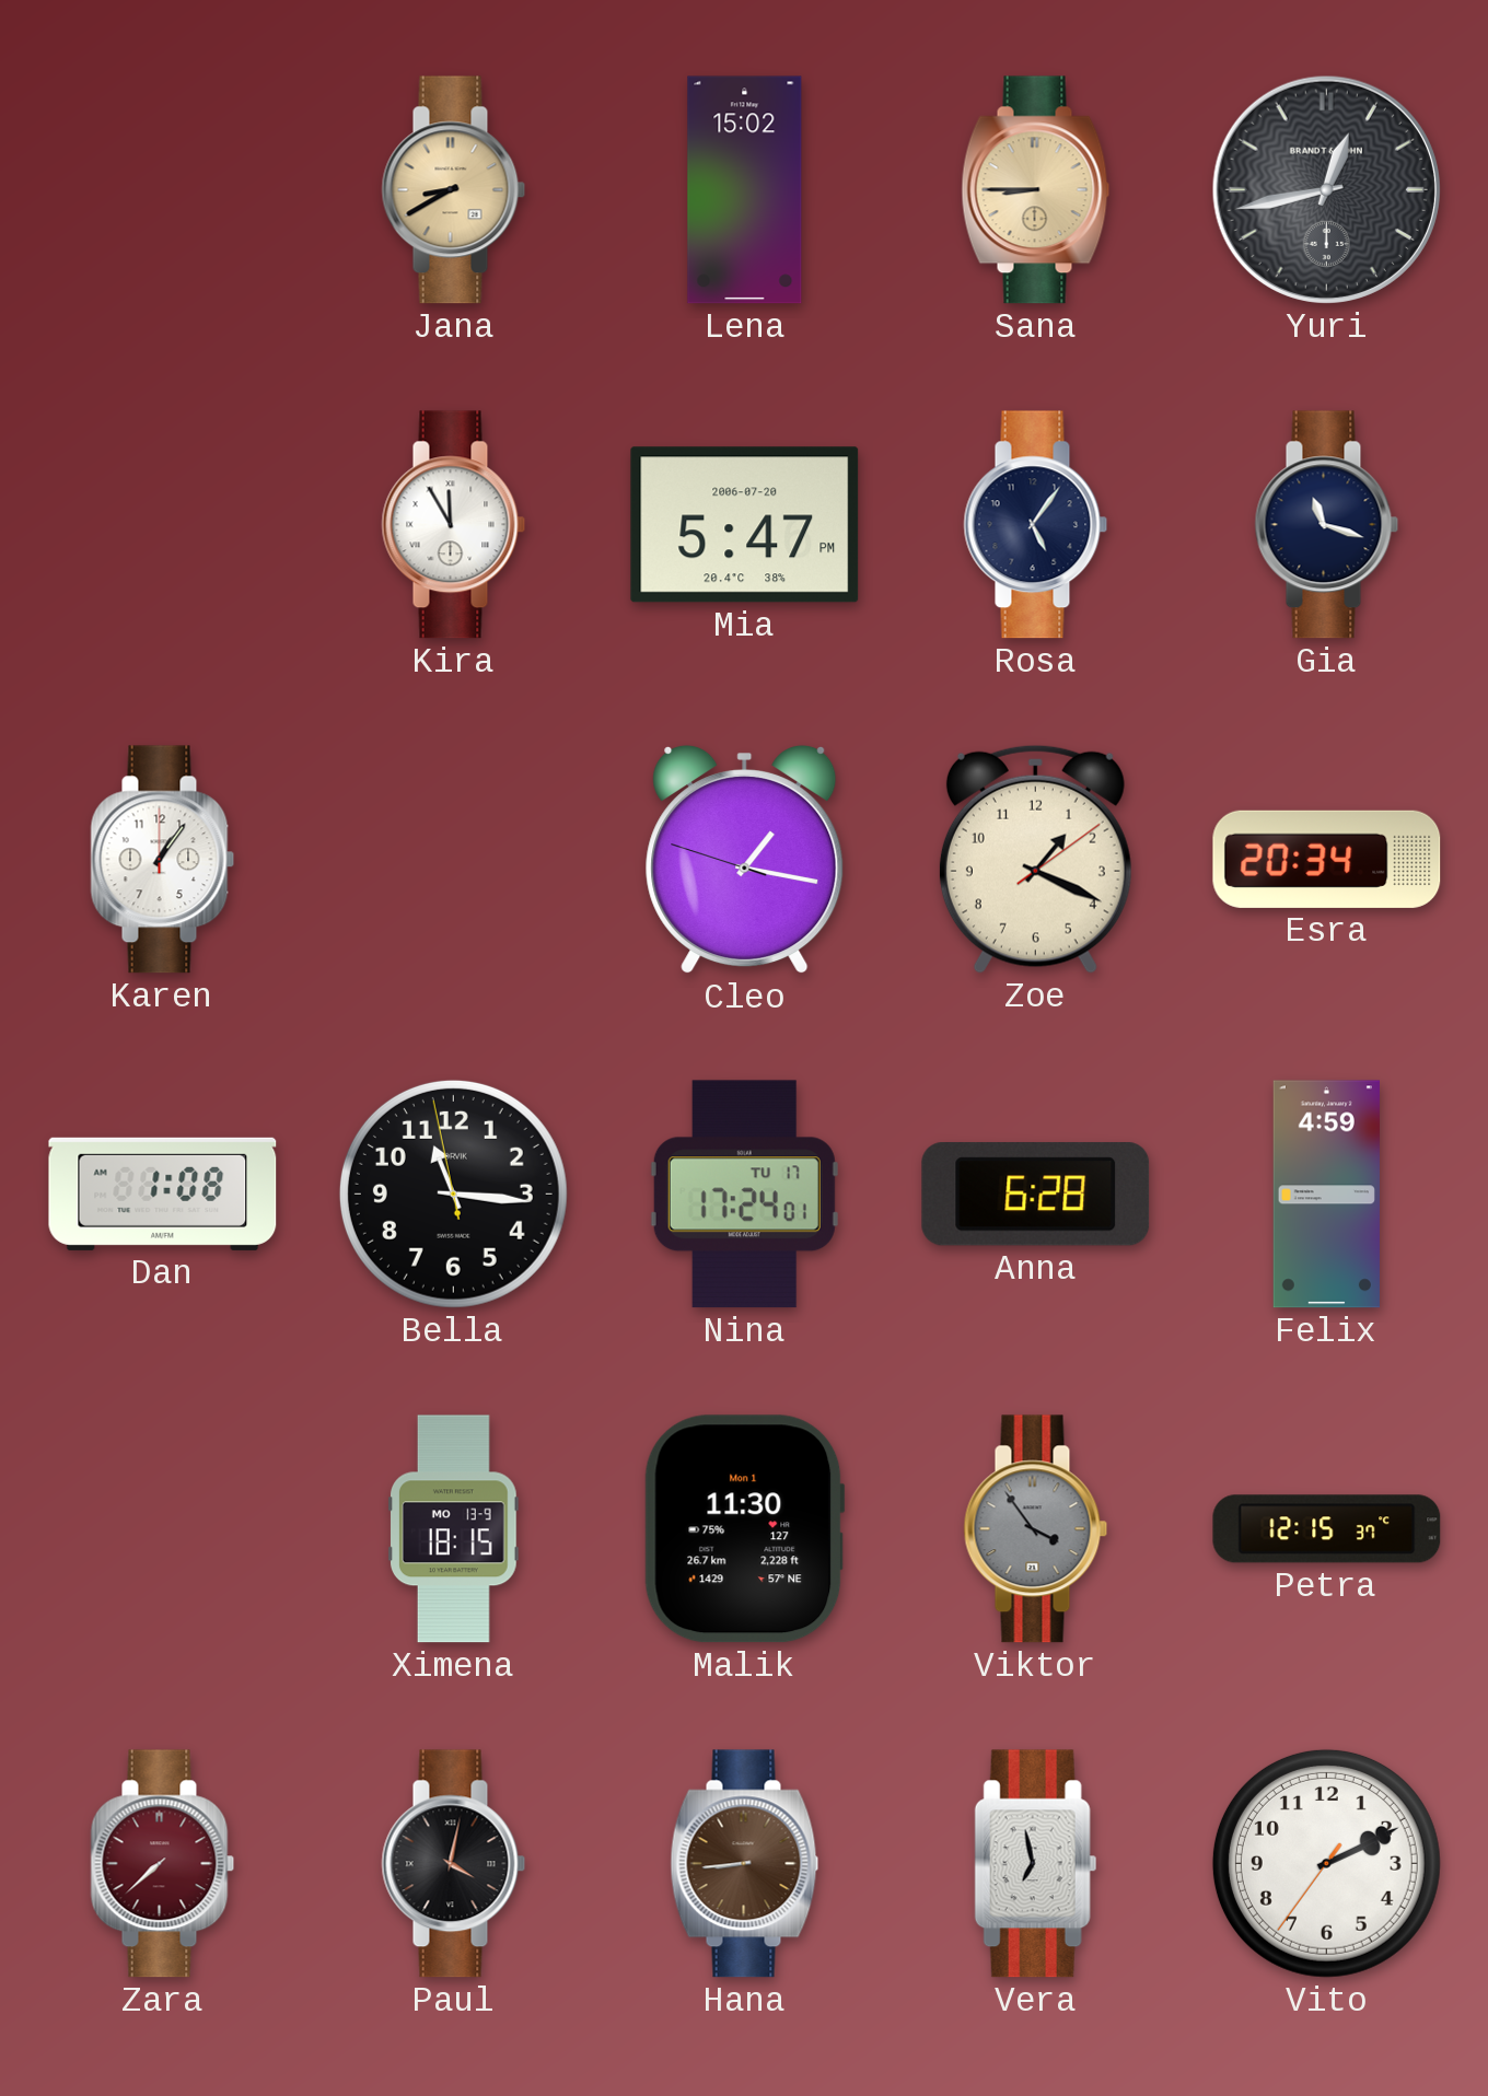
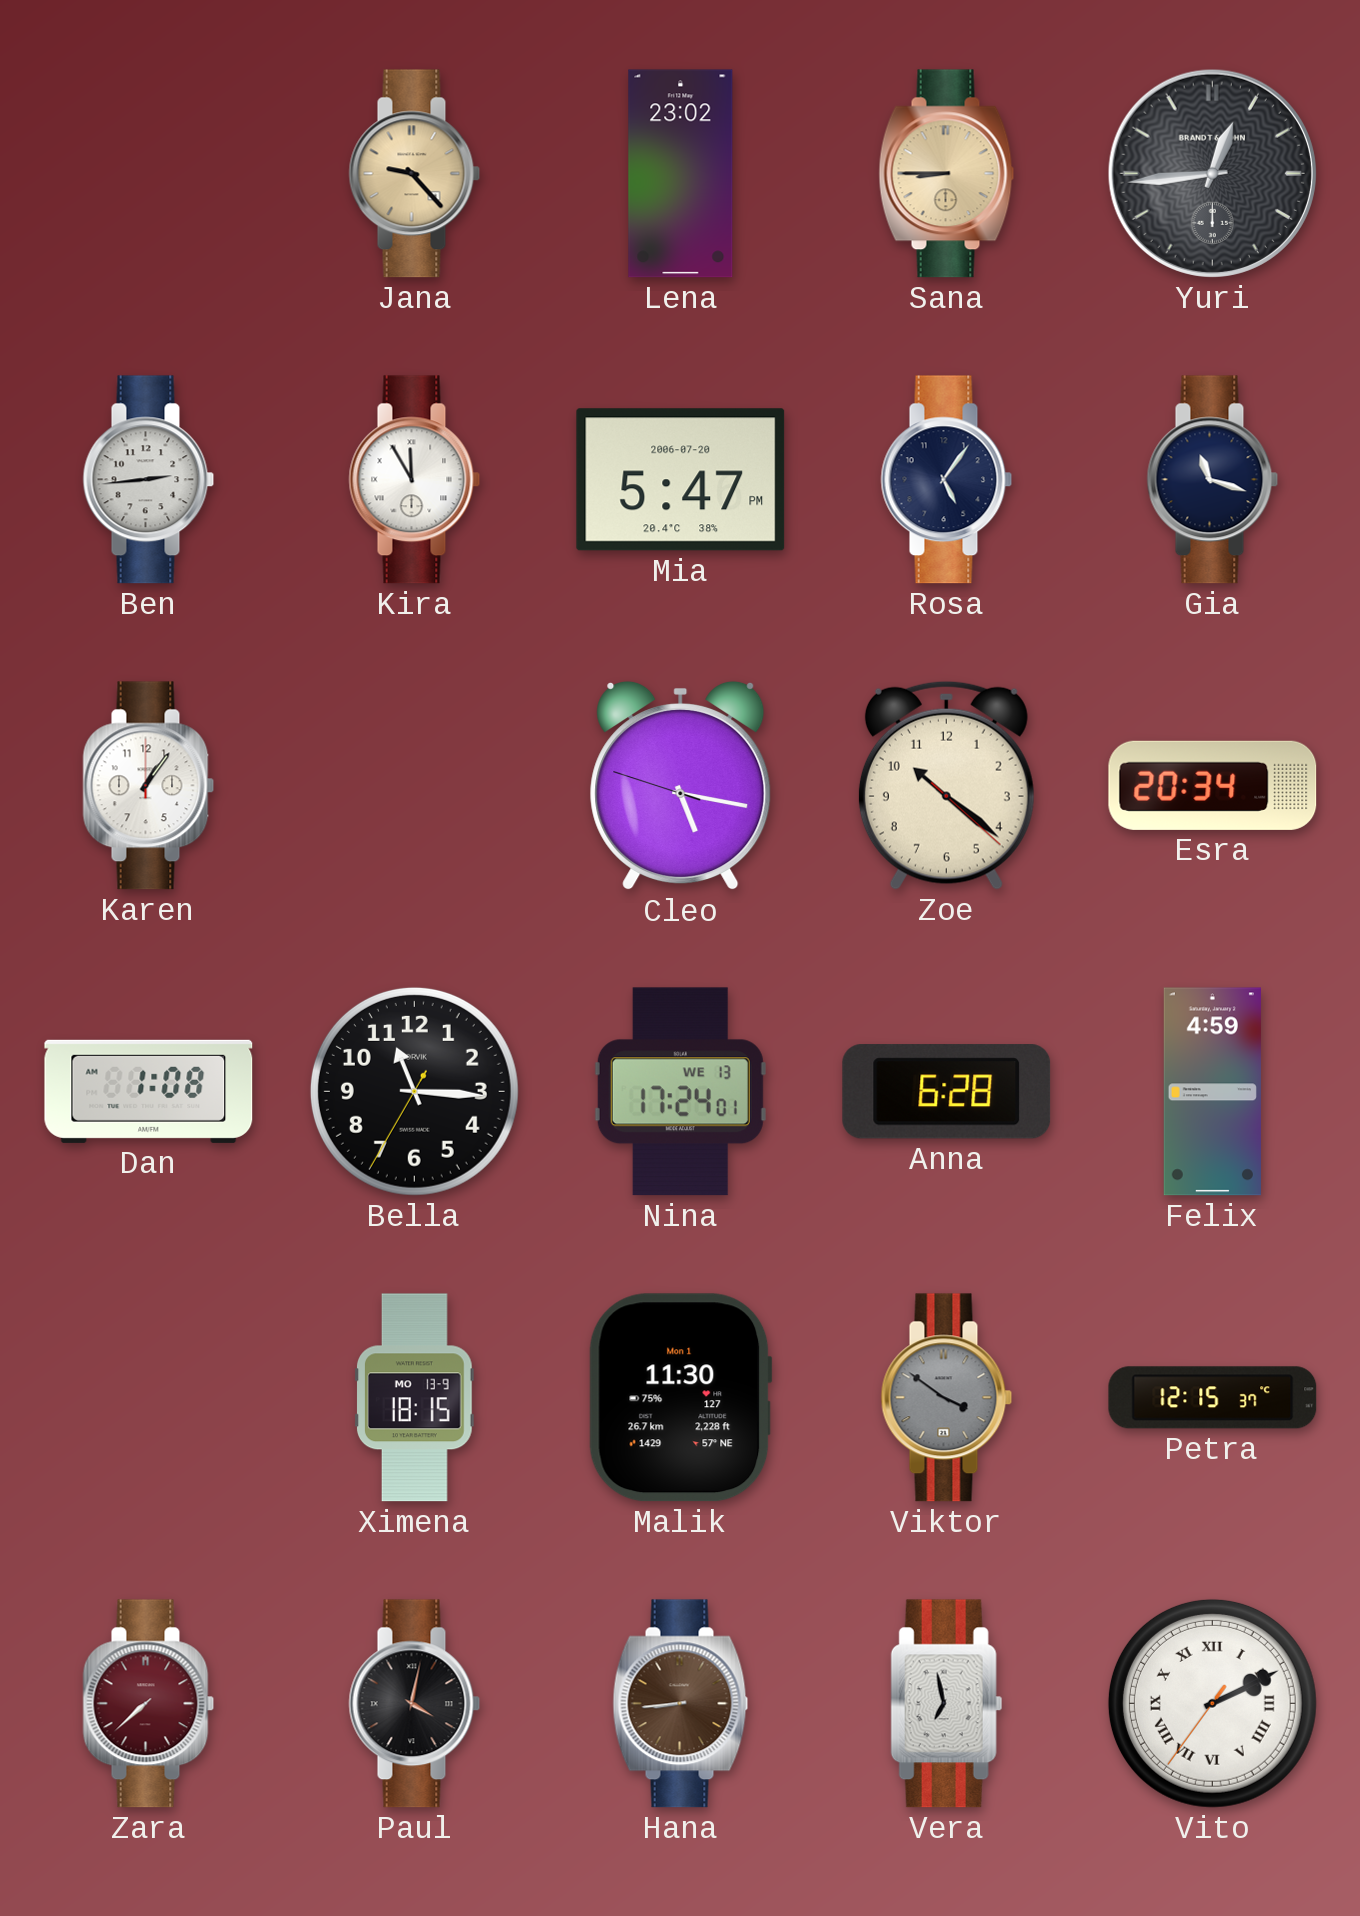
Jana: 8:40 -> 9:23
Lena: 15:02 -> 23:02
Yuri: 12:43 -> 12:44
Ben: none -> 2:44
Cleo: 1:16 -> 5:16
Zoe: 1:19 -> 10:21
Bella: 11:15:58 -> 11:15:35
Nina date: TU 17 -> WE 13
Viktor: 3:54 -> 3:51
Vito numerals: Arabic -> Roman
